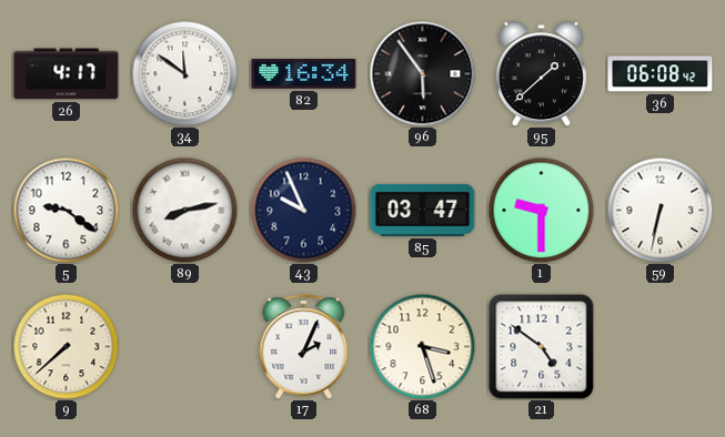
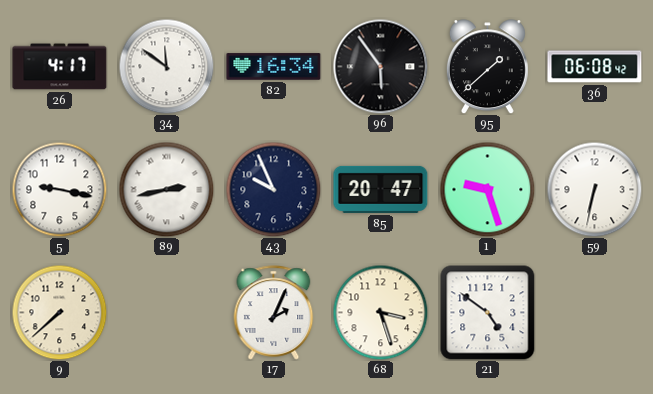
5: 9:21 -> 9:17
89: 8:13 -> 2:43
85: 03:47 -> 20:47
1: 9:30 -> 9:27
